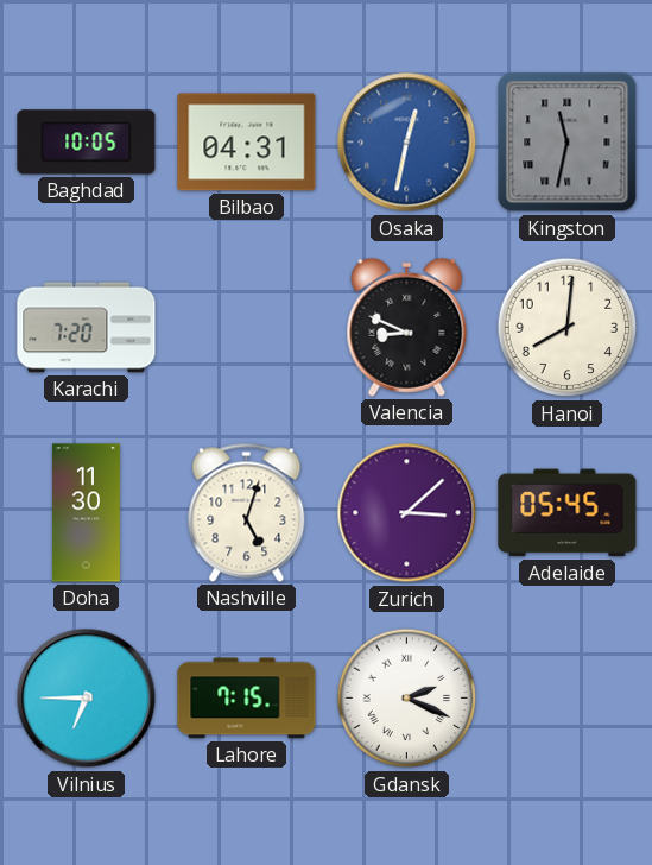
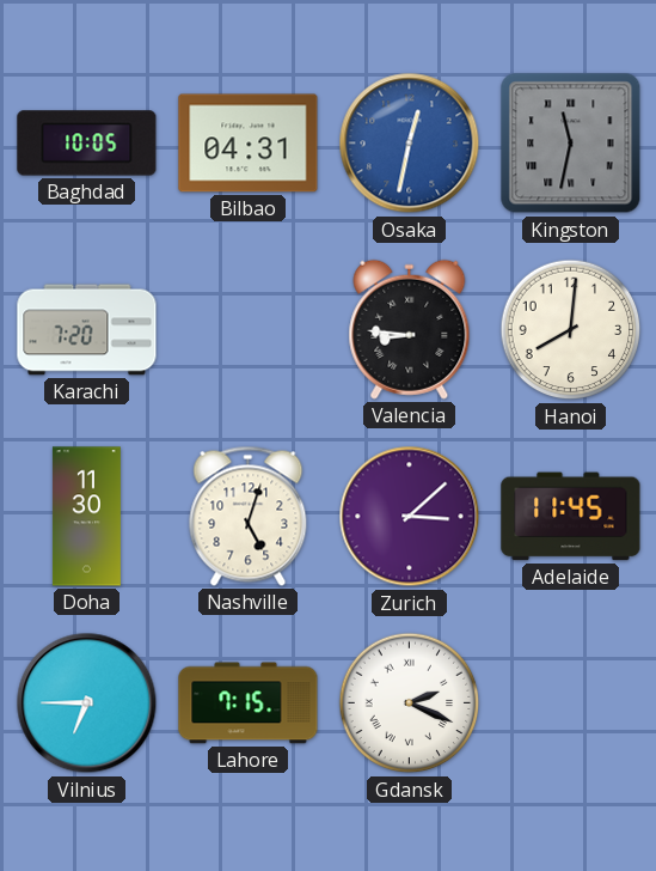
Valencia: 8:49 -> 8:46
Adelaide: 05:45 -> 11:45
